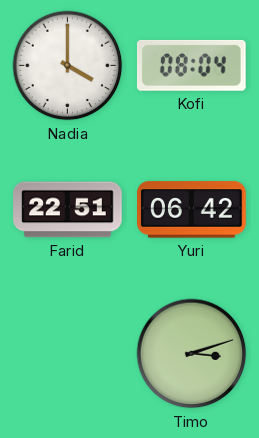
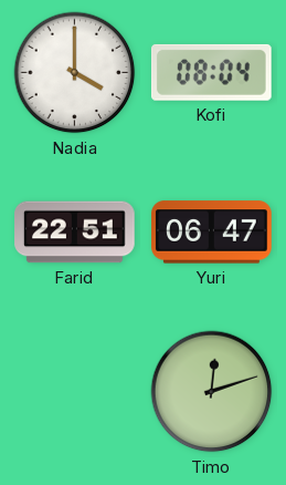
Yuri: 06:42 -> 06:47
Timo: 3:12 -> 12:12
